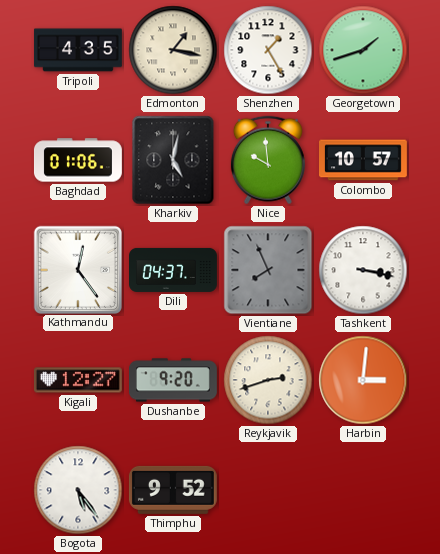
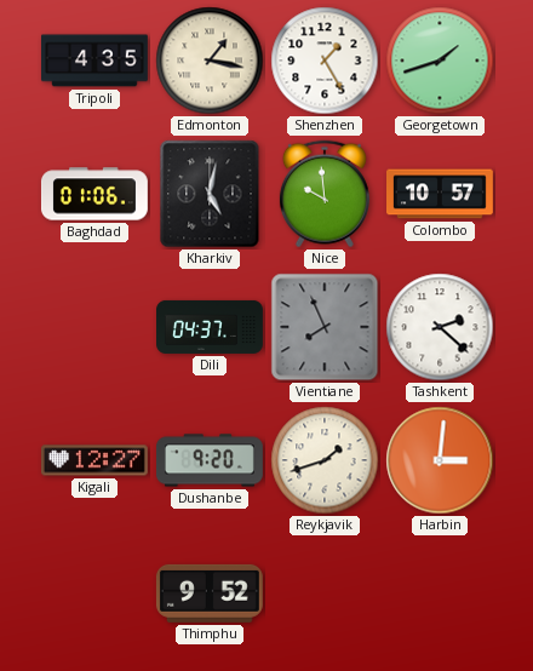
Kathmandu: 12:24 -> none
Tashkent: 3:17 -> 2:22
Reykjavik: 2:42 -> 1:42
Bogota: 5:24 -> none
